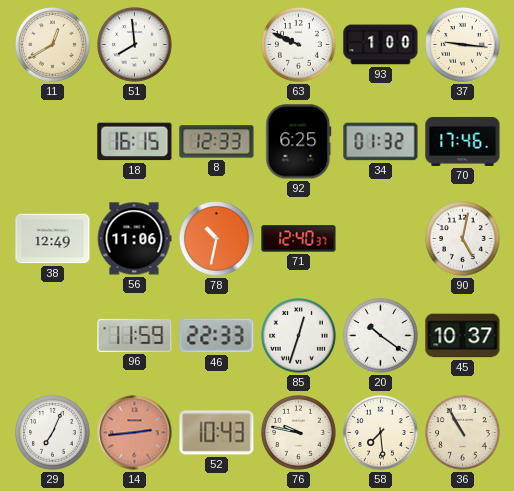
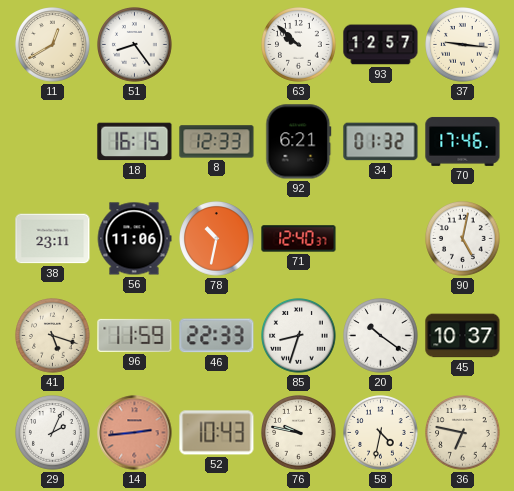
51: 7:59 -> 8:24
63: 9:49 -> 9:52
93: 1:00 -> 12:57
92: 6:25 -> 6:21
38: 12:49 -> 23:11
41: none -> 5:18
85: 12:33 -> 8:33
29: 7:04 -> 2:04
58: 7:29 -> 4:32
36: 10:55 -> 6:47
